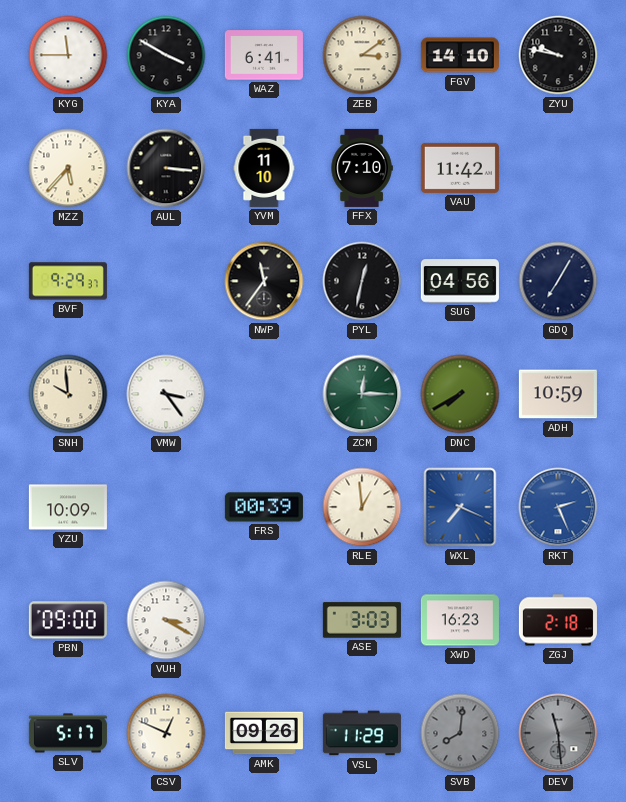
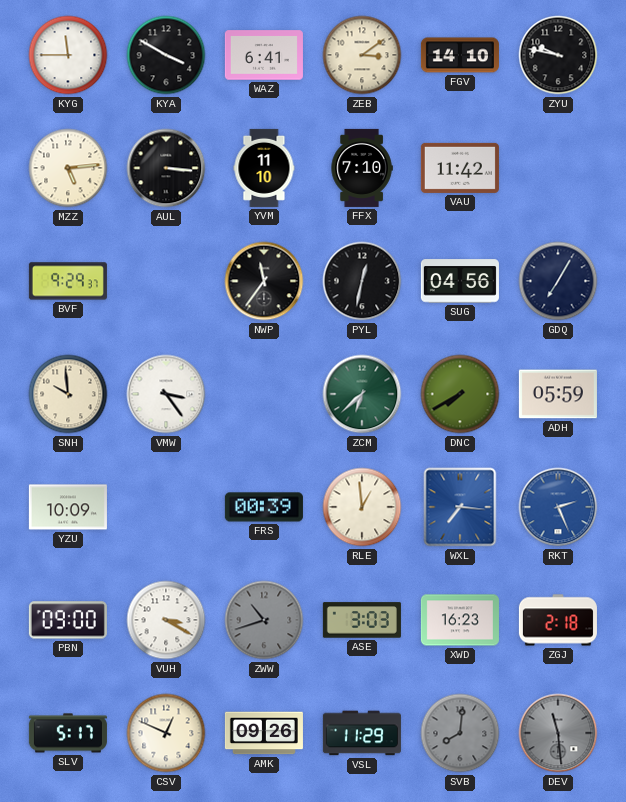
MZZ: 5:37 -> 5:14
ZCM: 12:15 -> 6:38
ADH: 10:59 -> 05:59
WXL: 7:19 -> 7:16
ZWW: none -> 10:42
